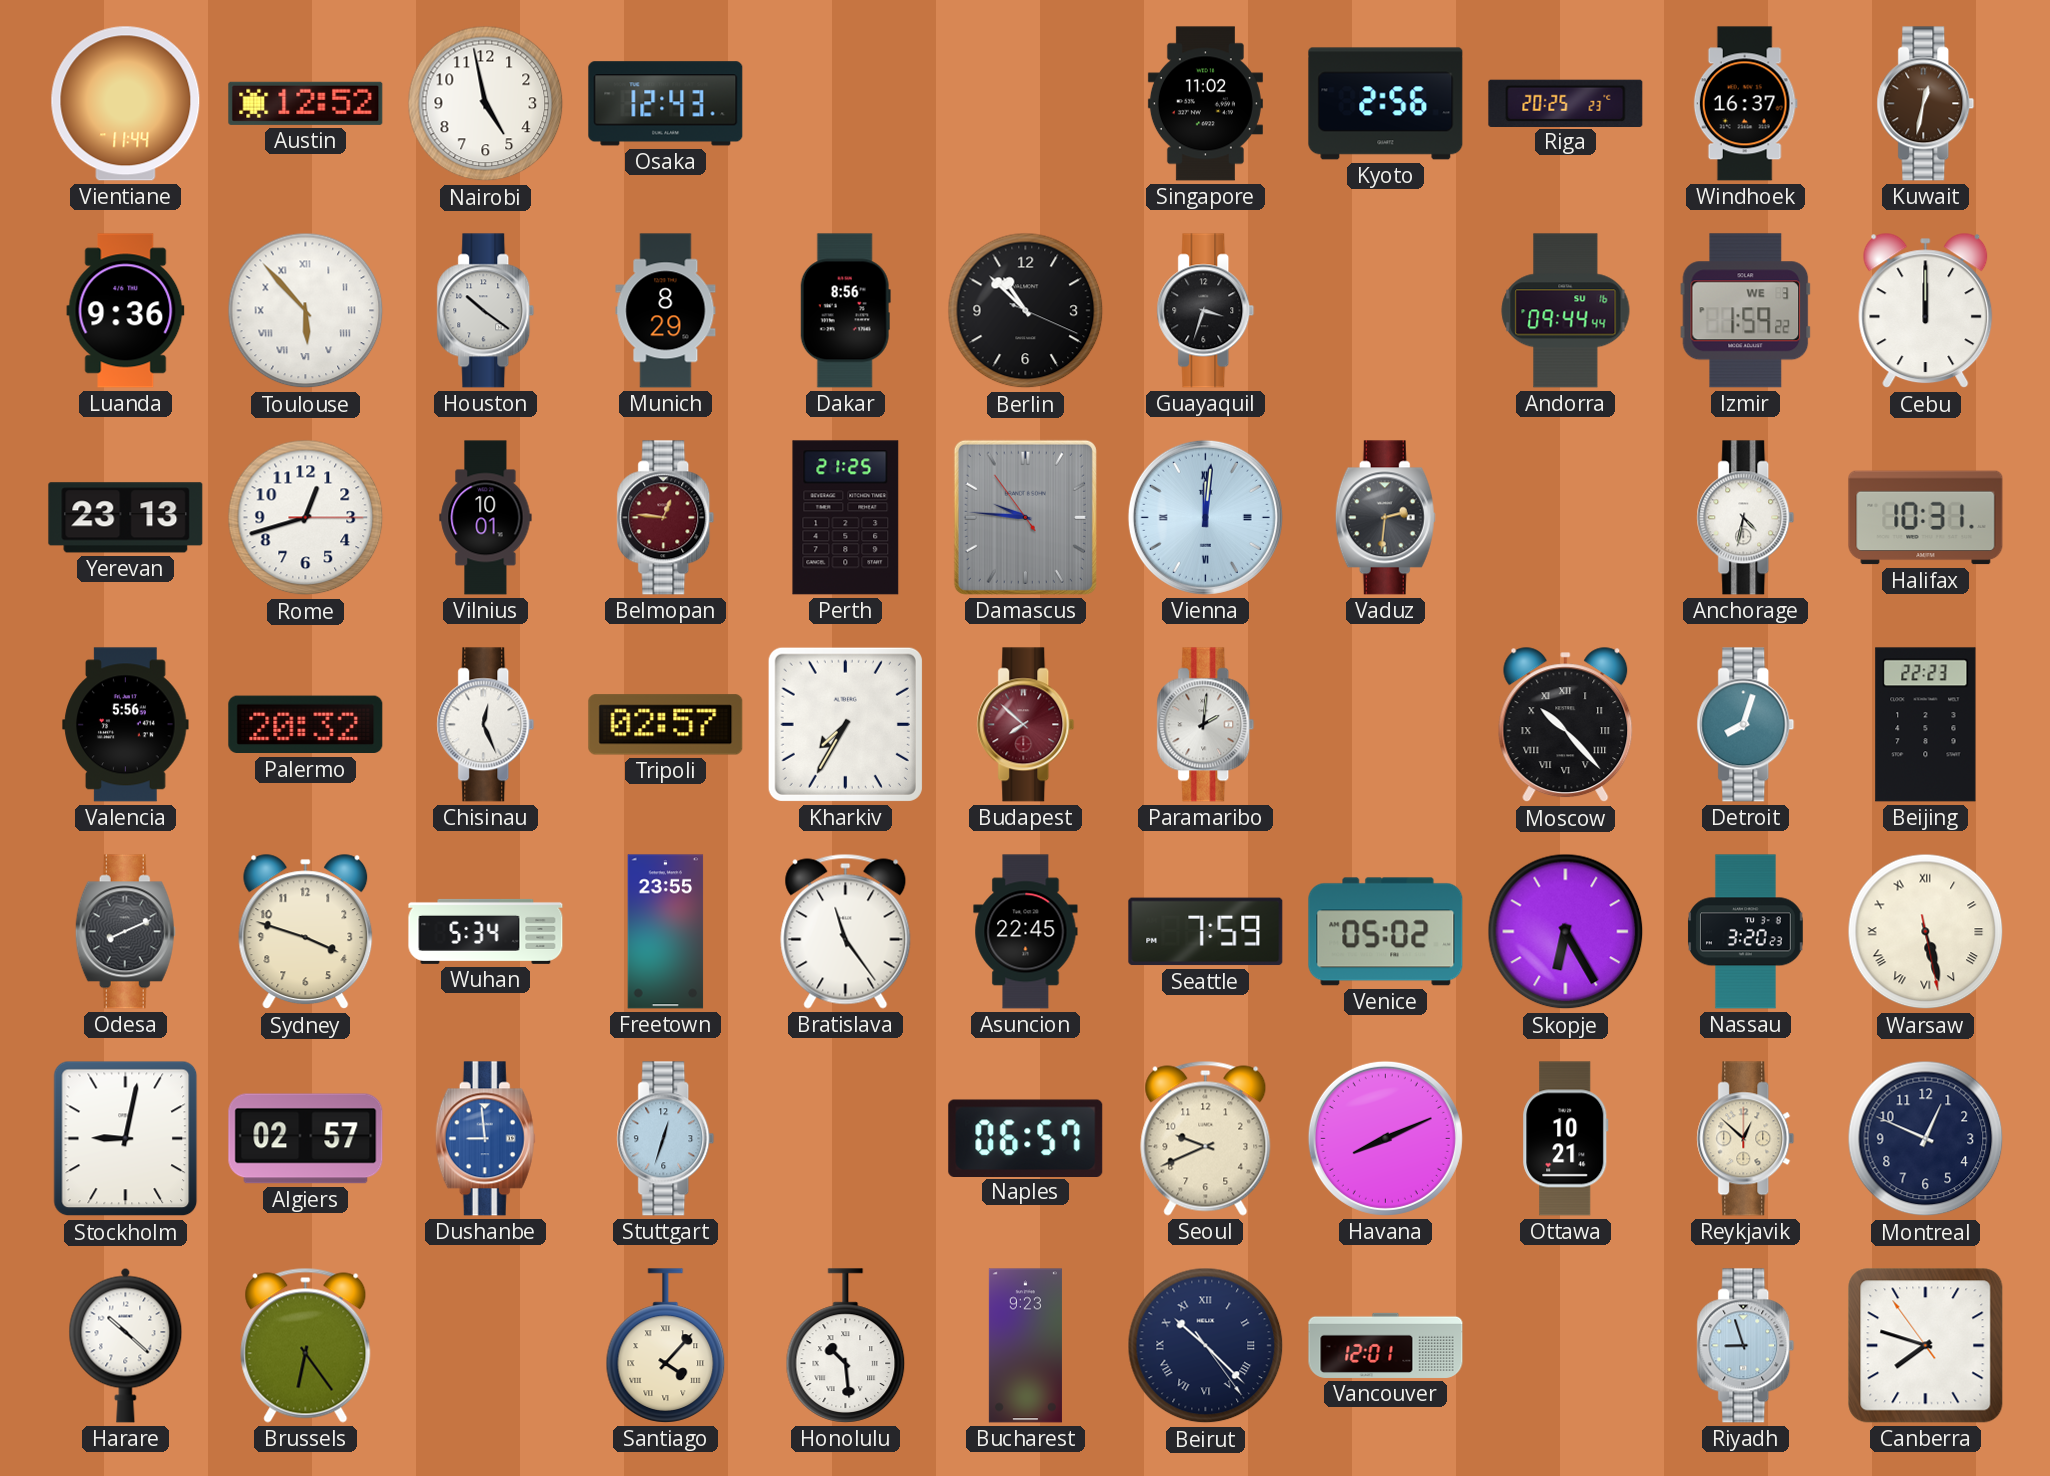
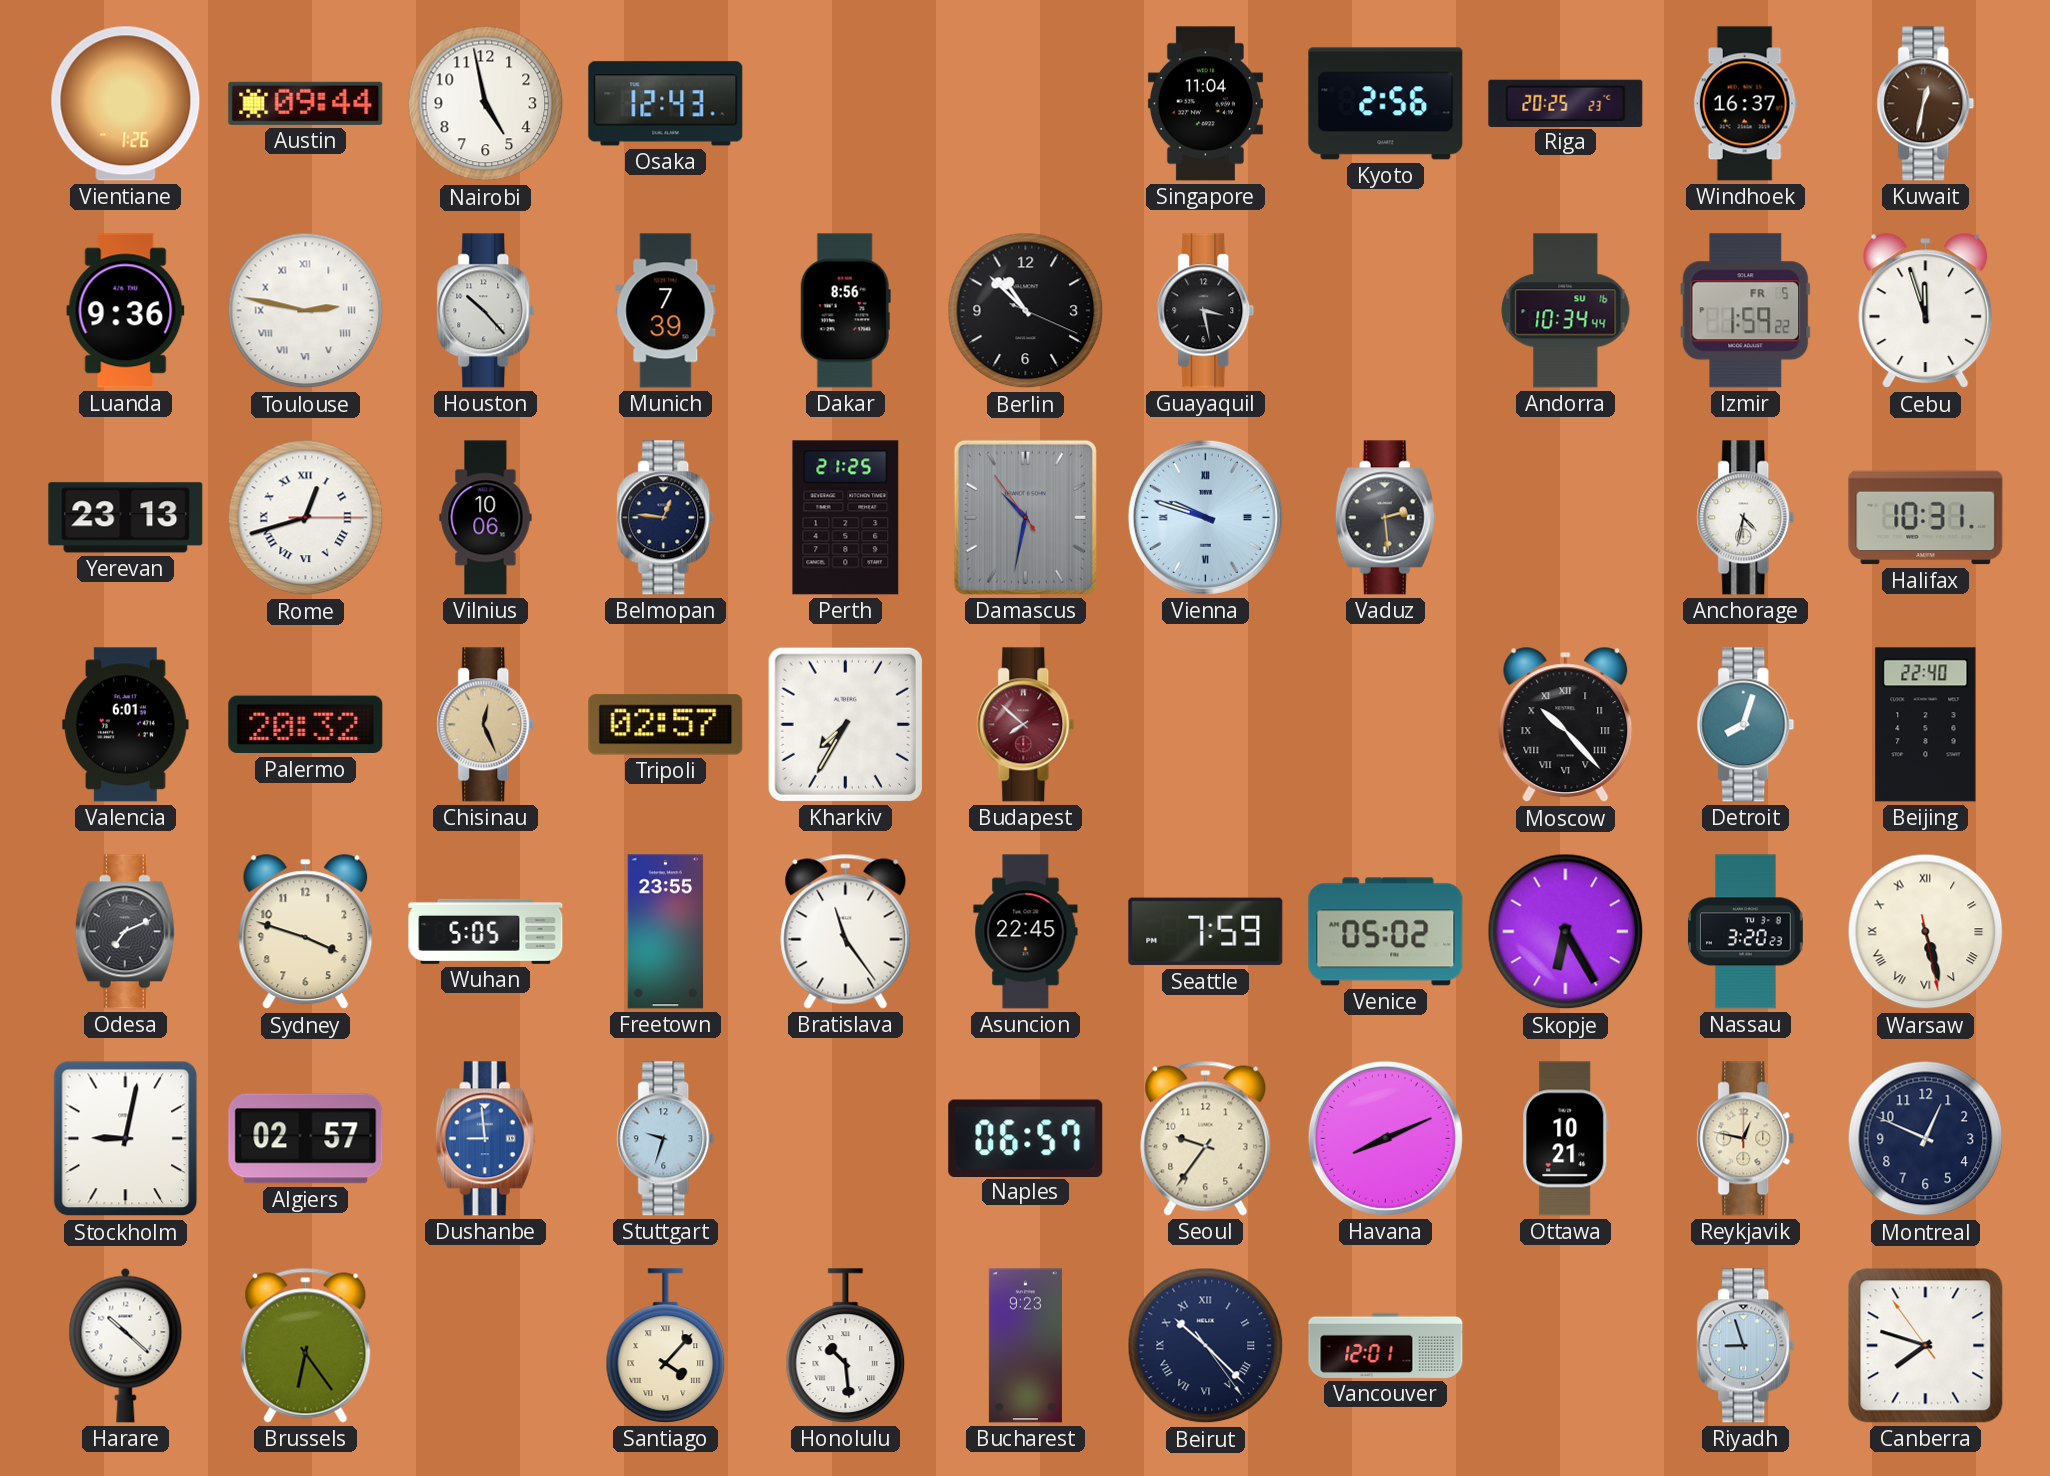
Vientiane: 11:44 -> 1:26
Austin: 12:52 -> 09:44
Singapore: 11:02 -> 11:04
Toulouse: 5:53 -> 2:47
Houston: 10:21 -> 10:23
Munich: 8:29 -> 7:39
Guayaquil: 3:33 -> 3:28
Andorra: 09:44 -> 10:34
Izmir date: WE 3 -> FR 5
Cebu: 12:00 -> 11:57
Rome numerals: Arabic -> Roman
Vilnius: 10:01 -> 10:06
Belmopan dial: burgundy -> navy
Damascus: 9:45 -> 10:31
Vienna: 12:01 -> 9:48
Vaduz: 2:31 -> 2:29
Valencia: 5:56 -> 6:01
Chisinau dial: white -> champagne
Paramaribo: 2:01 -> none
Beijing: 22:23 -> 22:40
Odesa: 8:11 -> 7:11
Wuhan: 5:34 -> 5:05
Stuttgart: 12:33 -> 9:33
Seoul: 9:41 -> 9:36
Reykjavik: 12:52 -> 12:47
